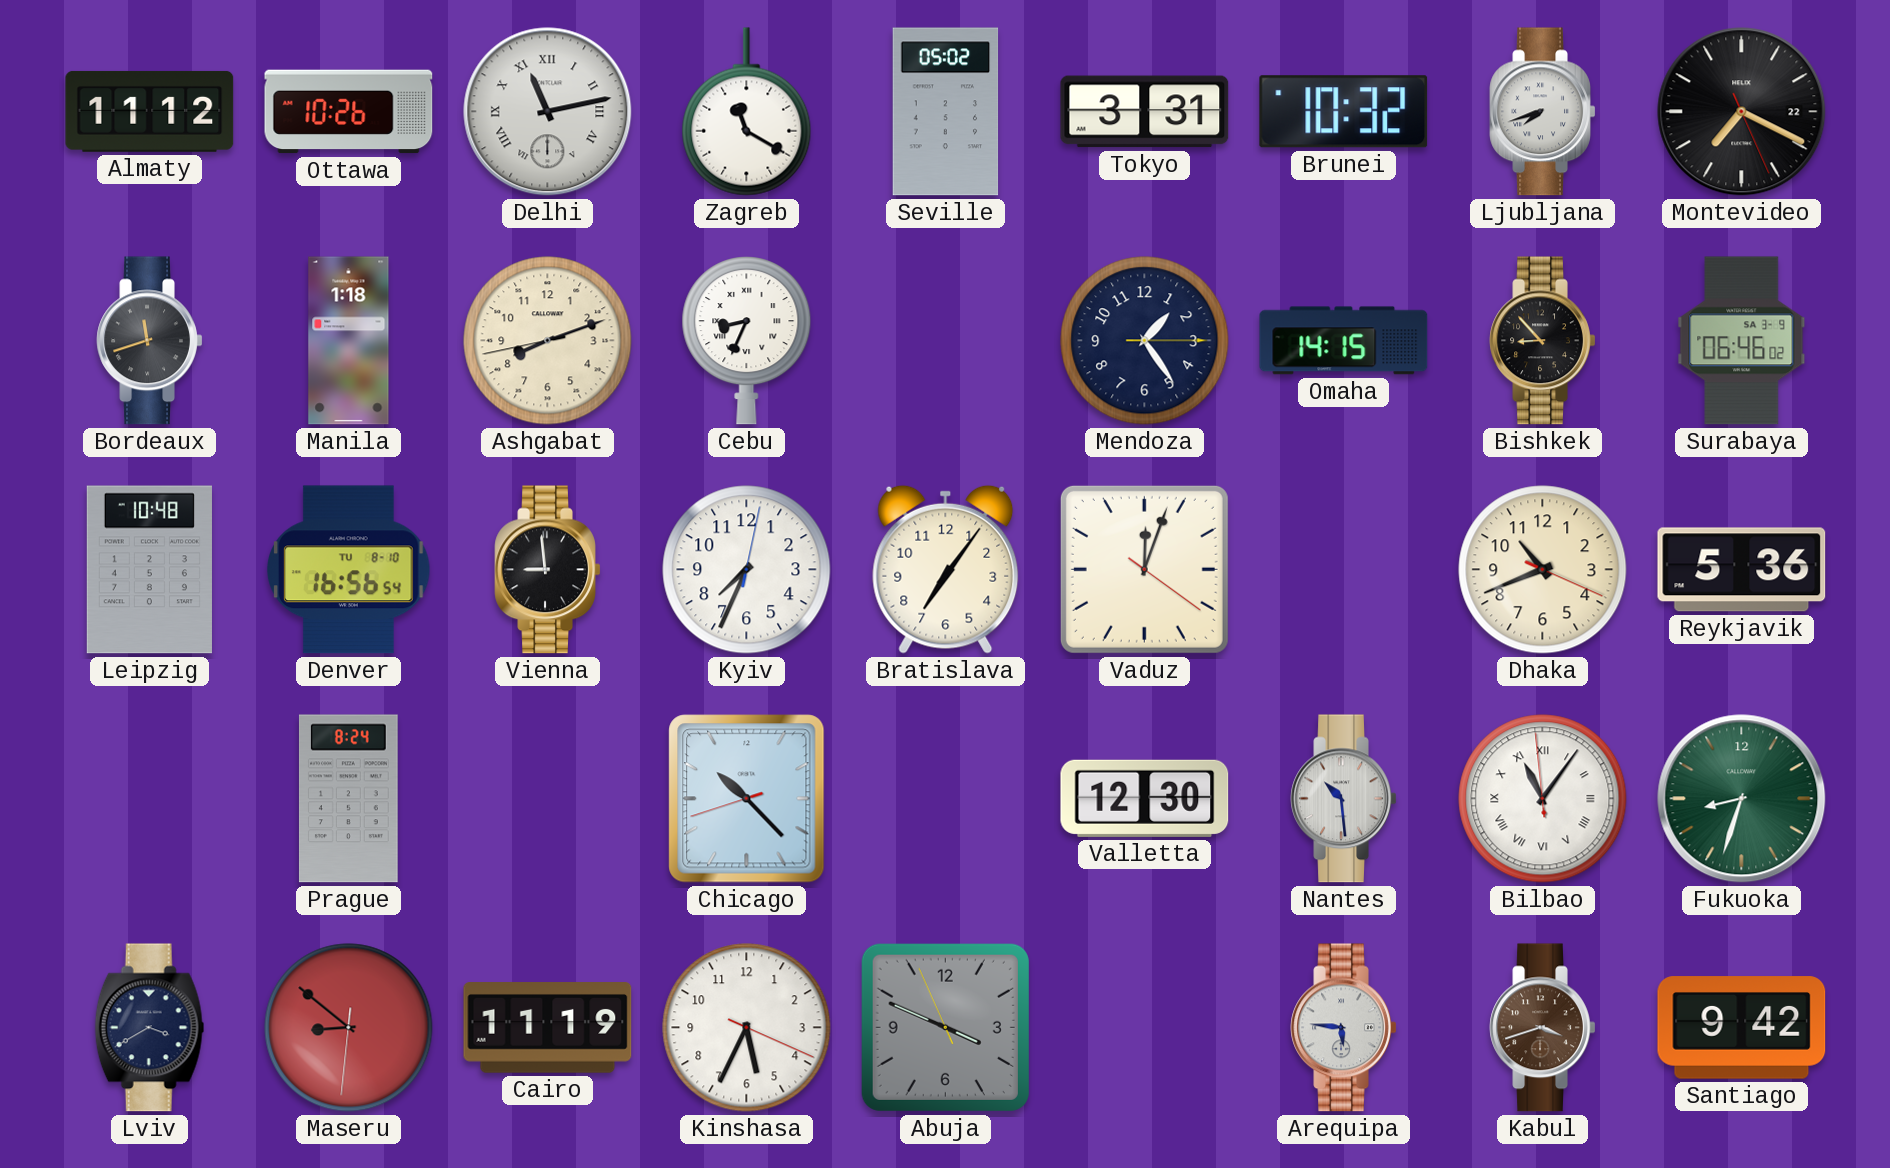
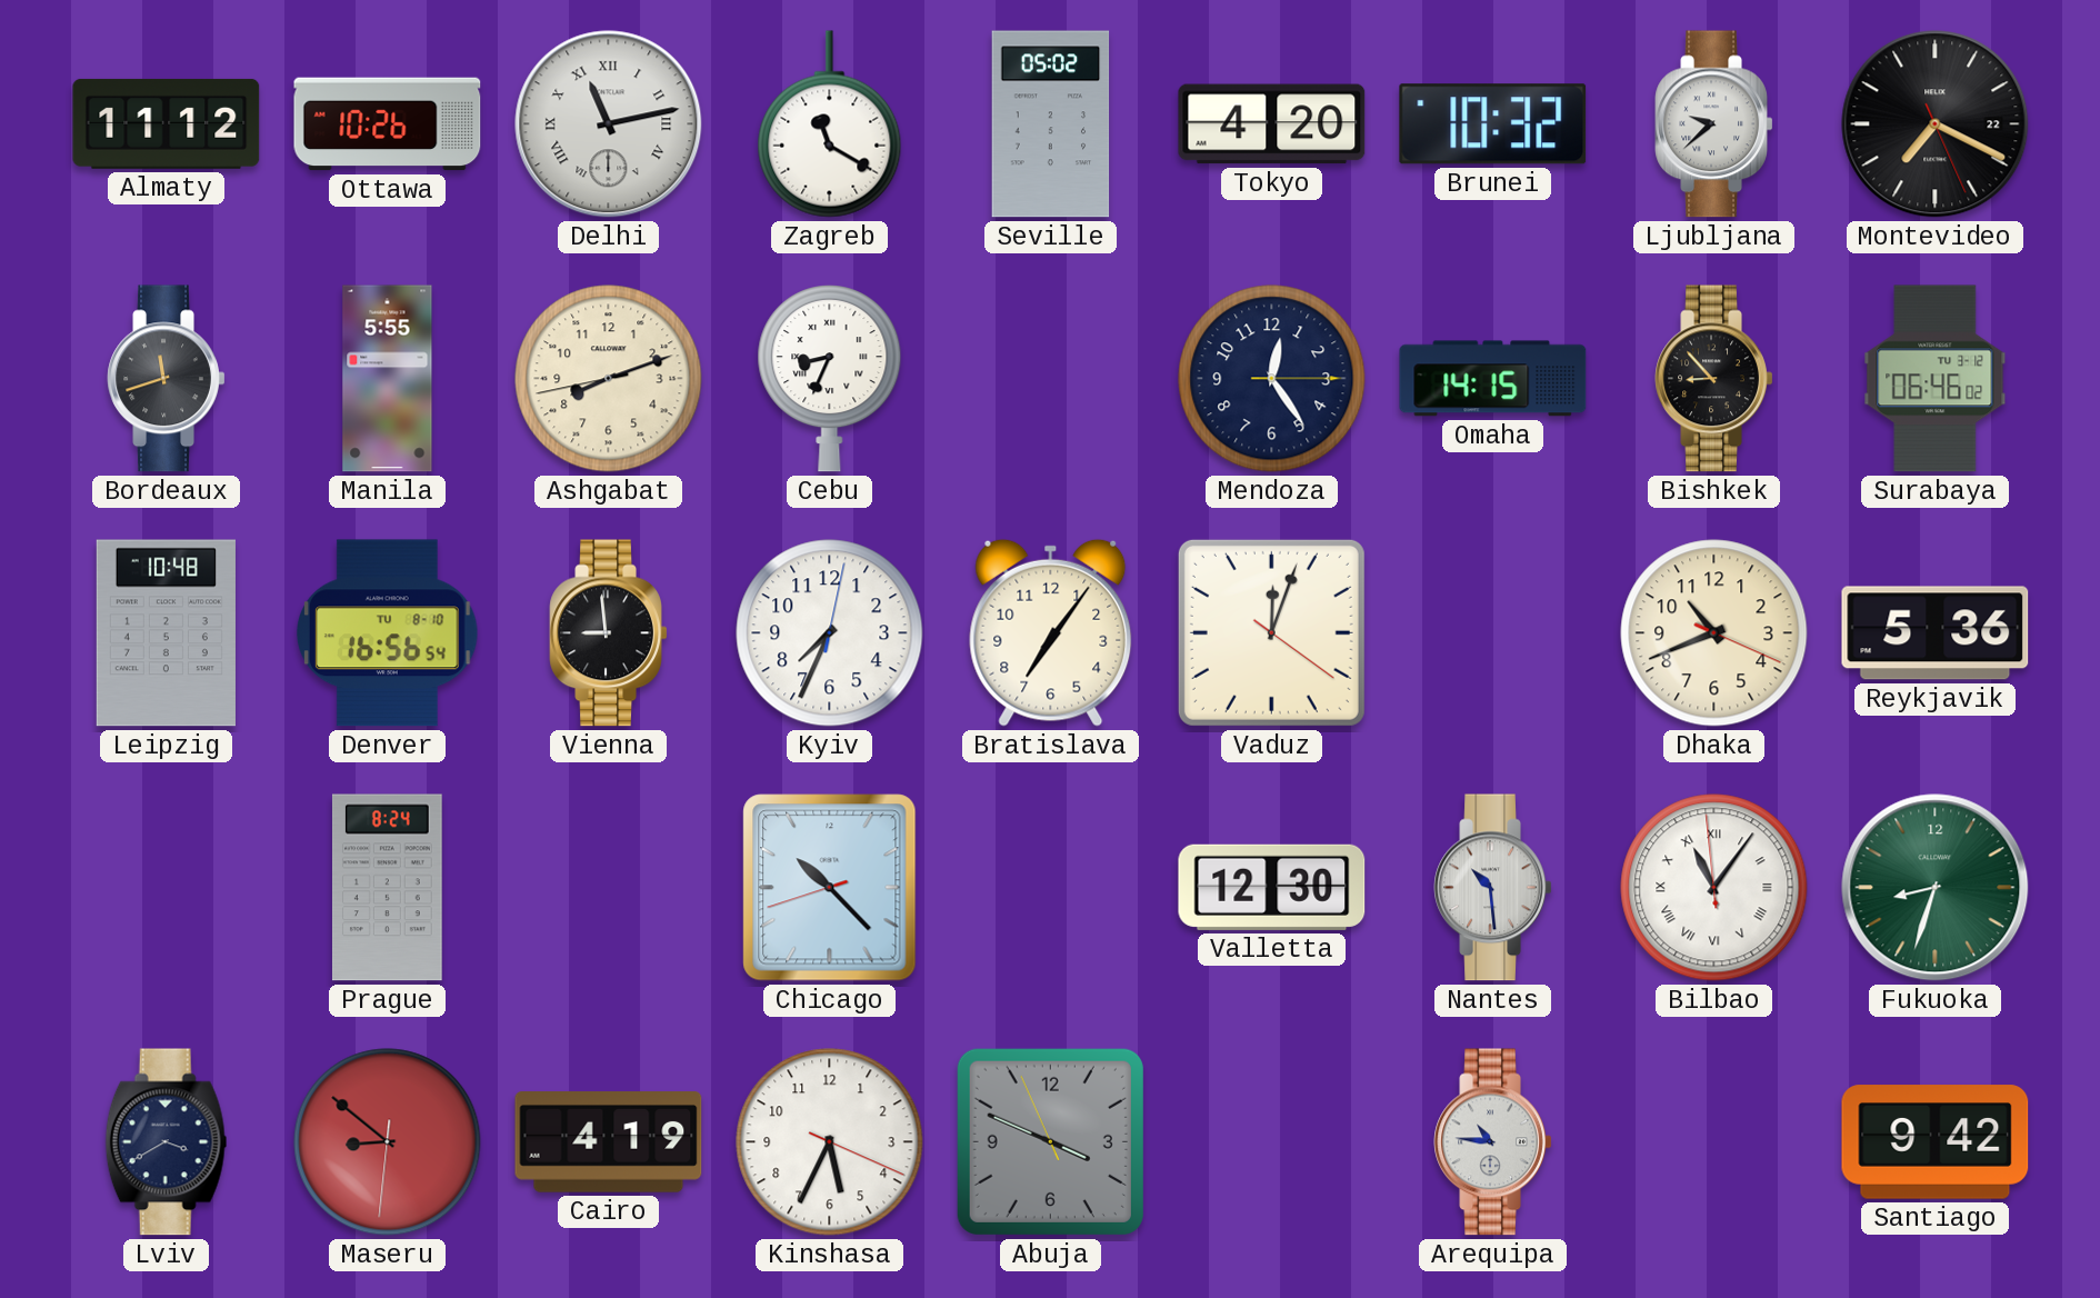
Tokyo: 3:31 -> 4:20
Ljubljana: 7:42 -> 9:38
Manila: 1:18 -> 5:55
Mendoza: 1:24 -> 12:24
Surabaya date: SA 3-9 -> TU 3-12
Cairo: 11:19 -> 4:19
Arequipa: 5:46 -> 10:46
Kabul: 3:42 -> none
